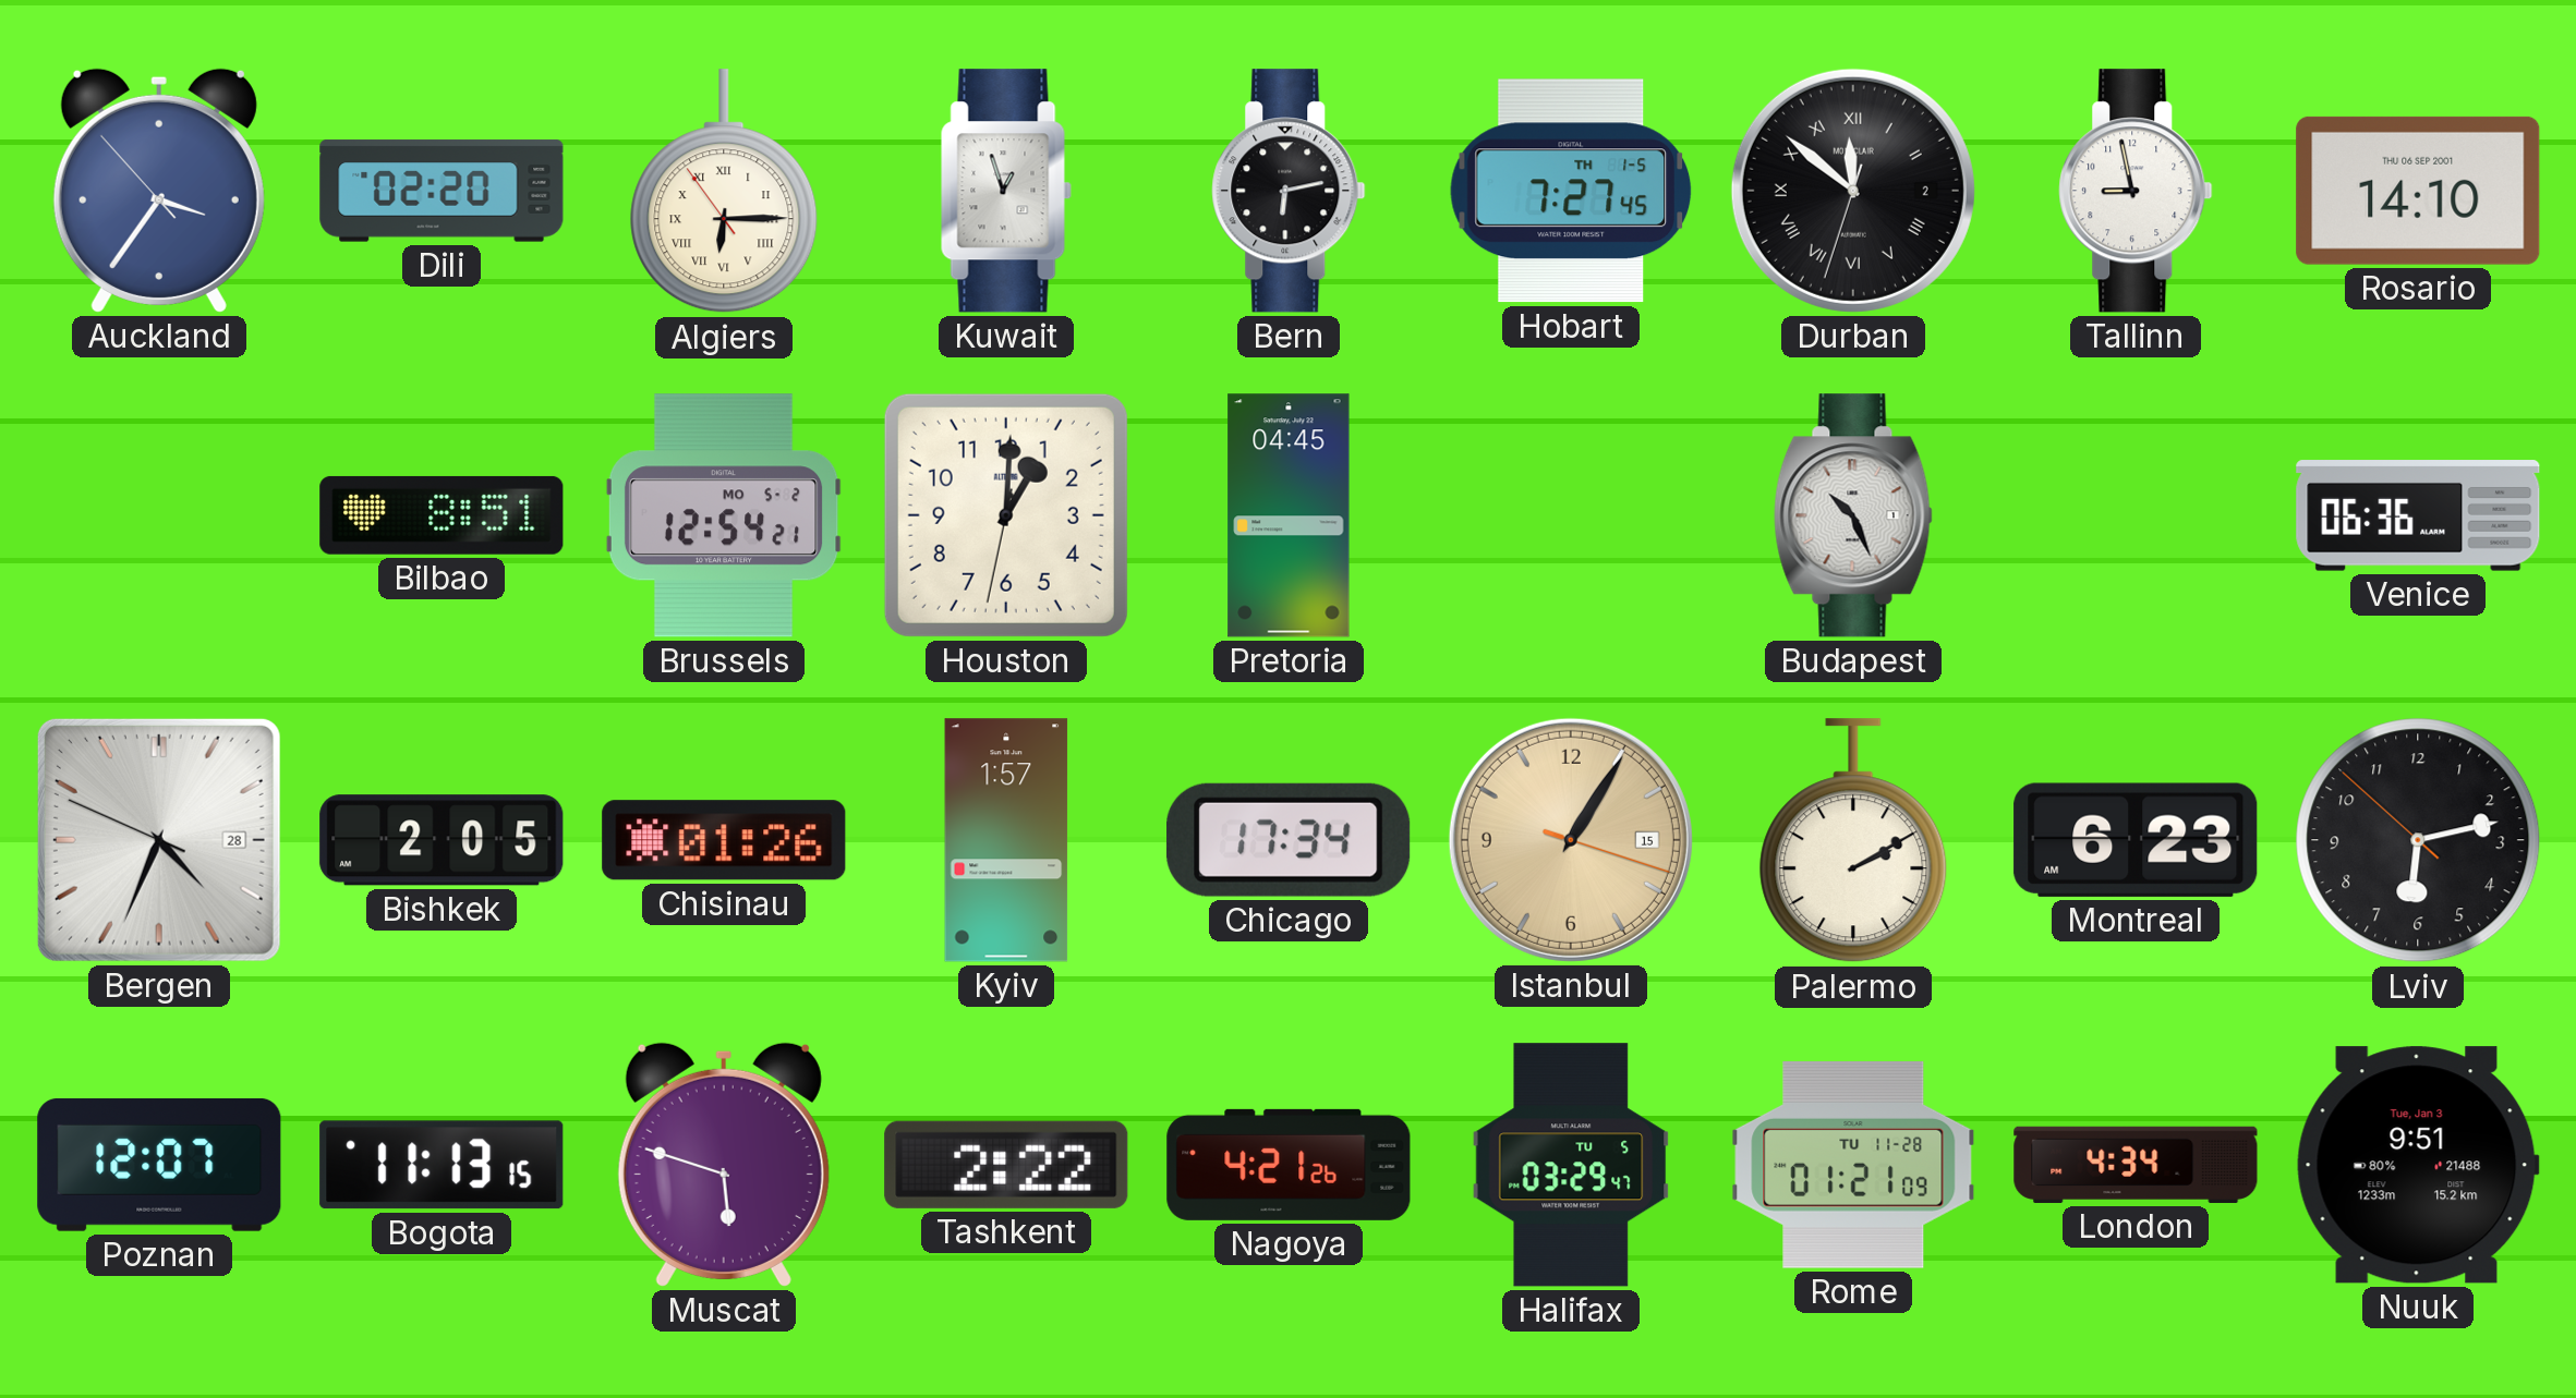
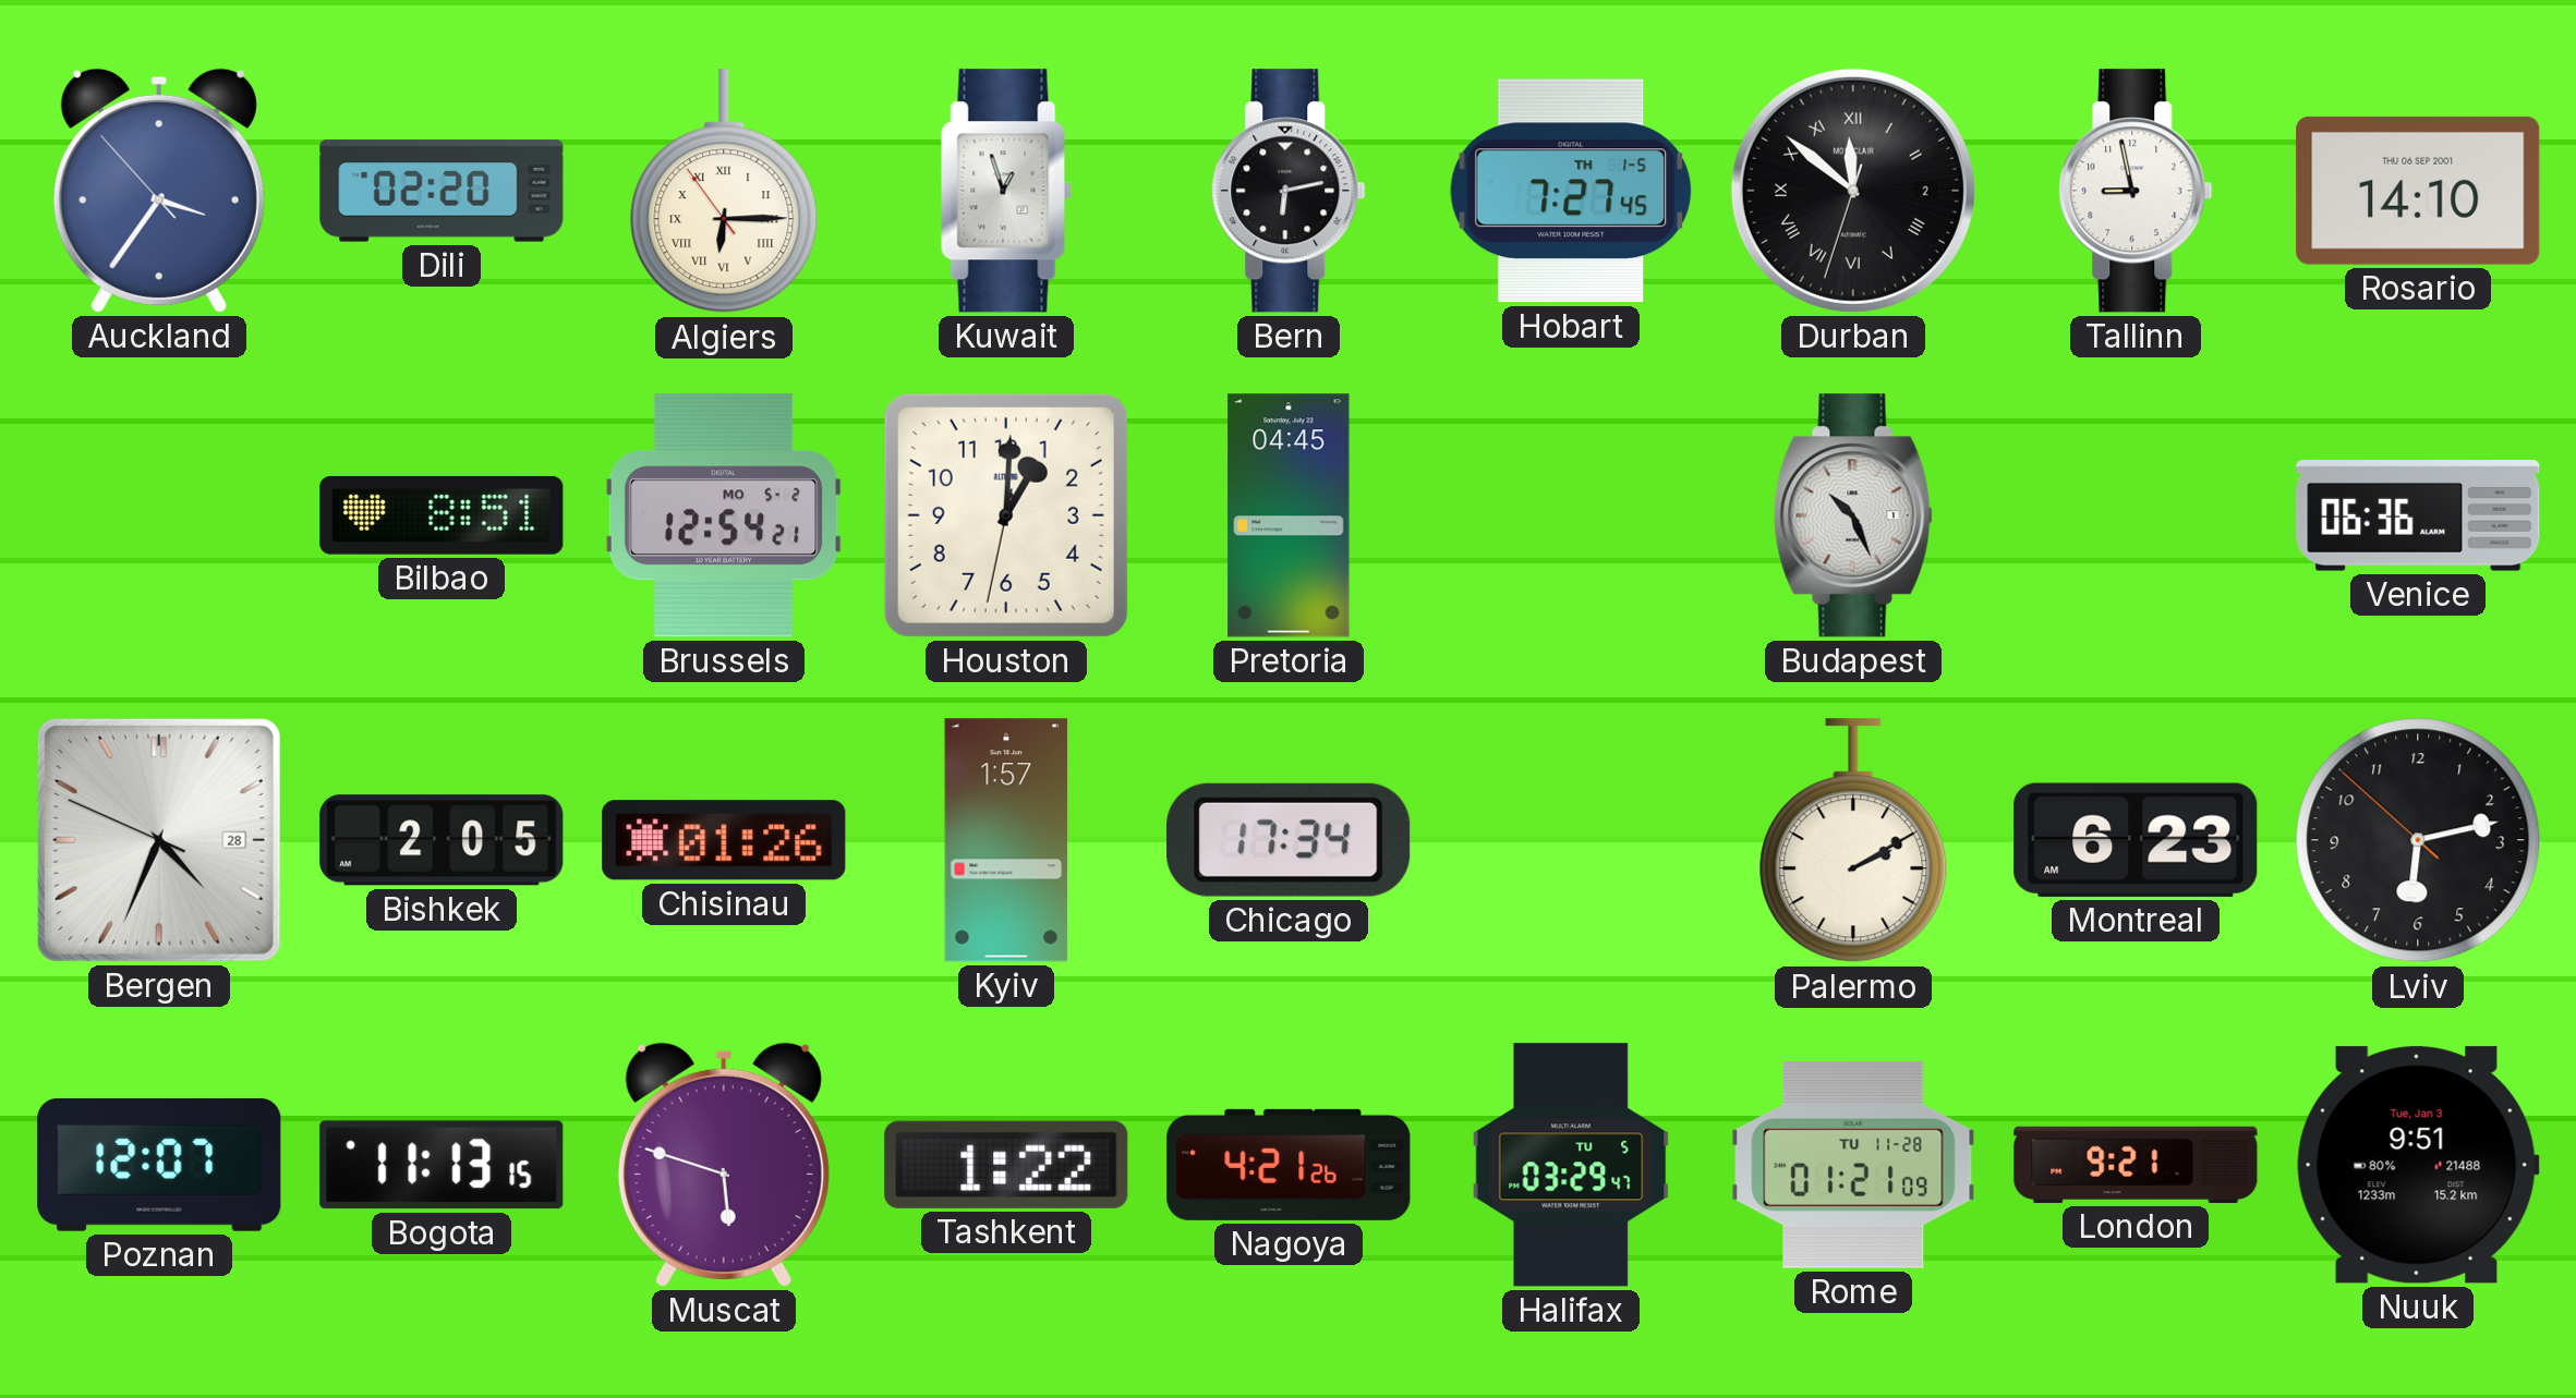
Istanbul: 1:05 -> none
Tashkent: 2:22 -> 1:22
London: 4:34 -> 9:21
